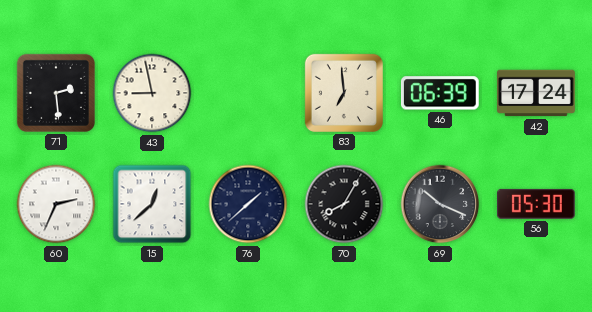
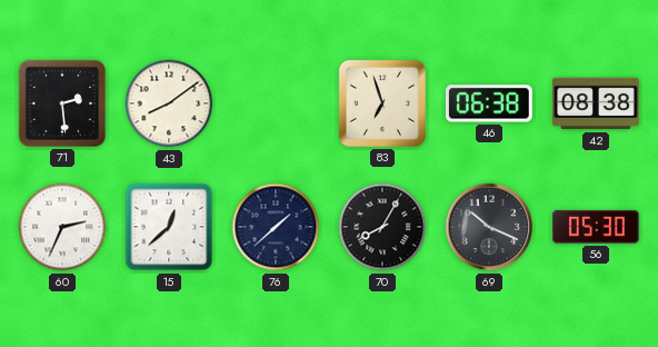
43: 8:58 -> 8:09
83: 6:59 -> 6:57
46: 06:39 -> 06:38
42: 17:24 -> 08:38
